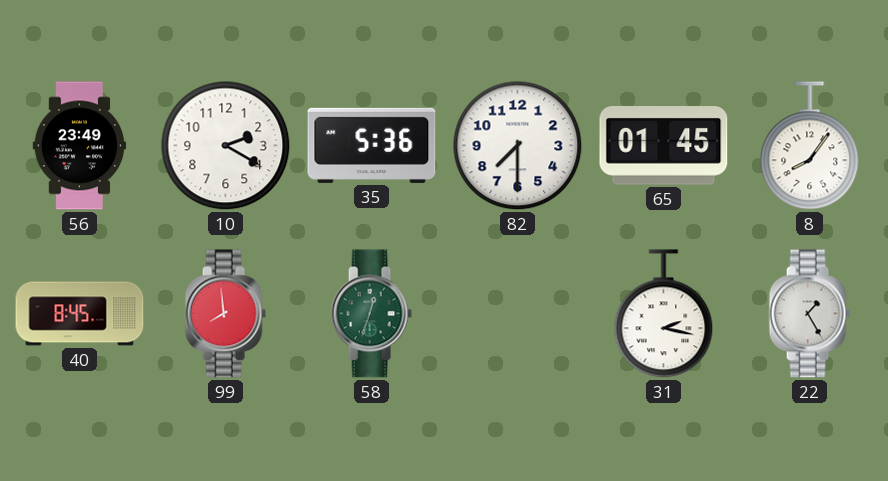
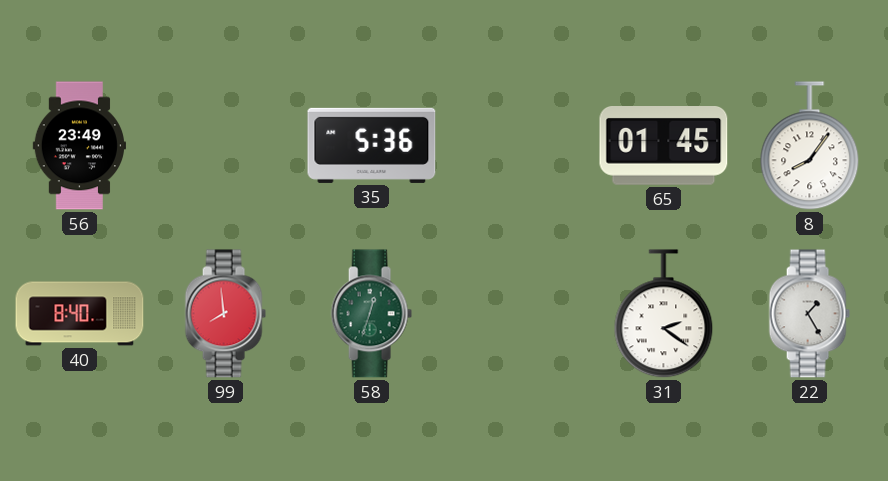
10: 2:20 -> none
82: 7:30 -> none
40: 8:45 -> 8:40
31: 2:17 -> 2:21
